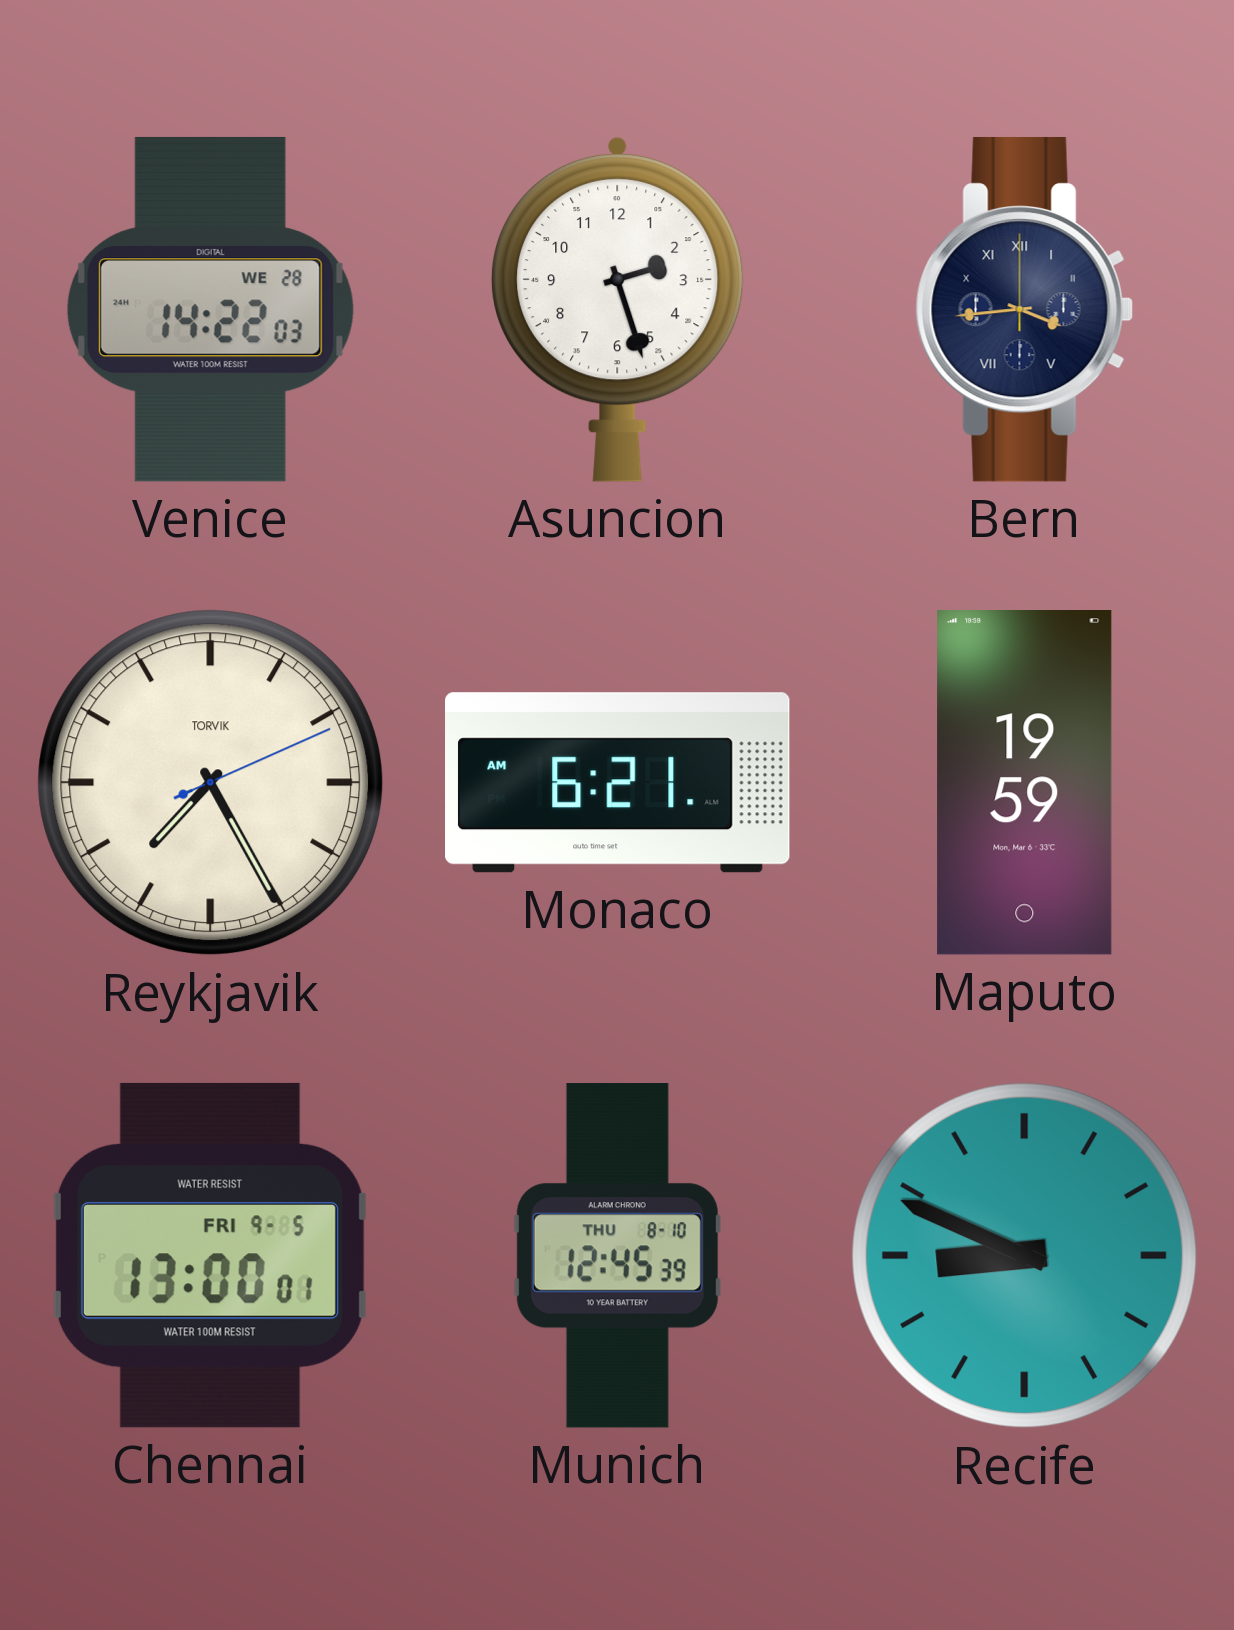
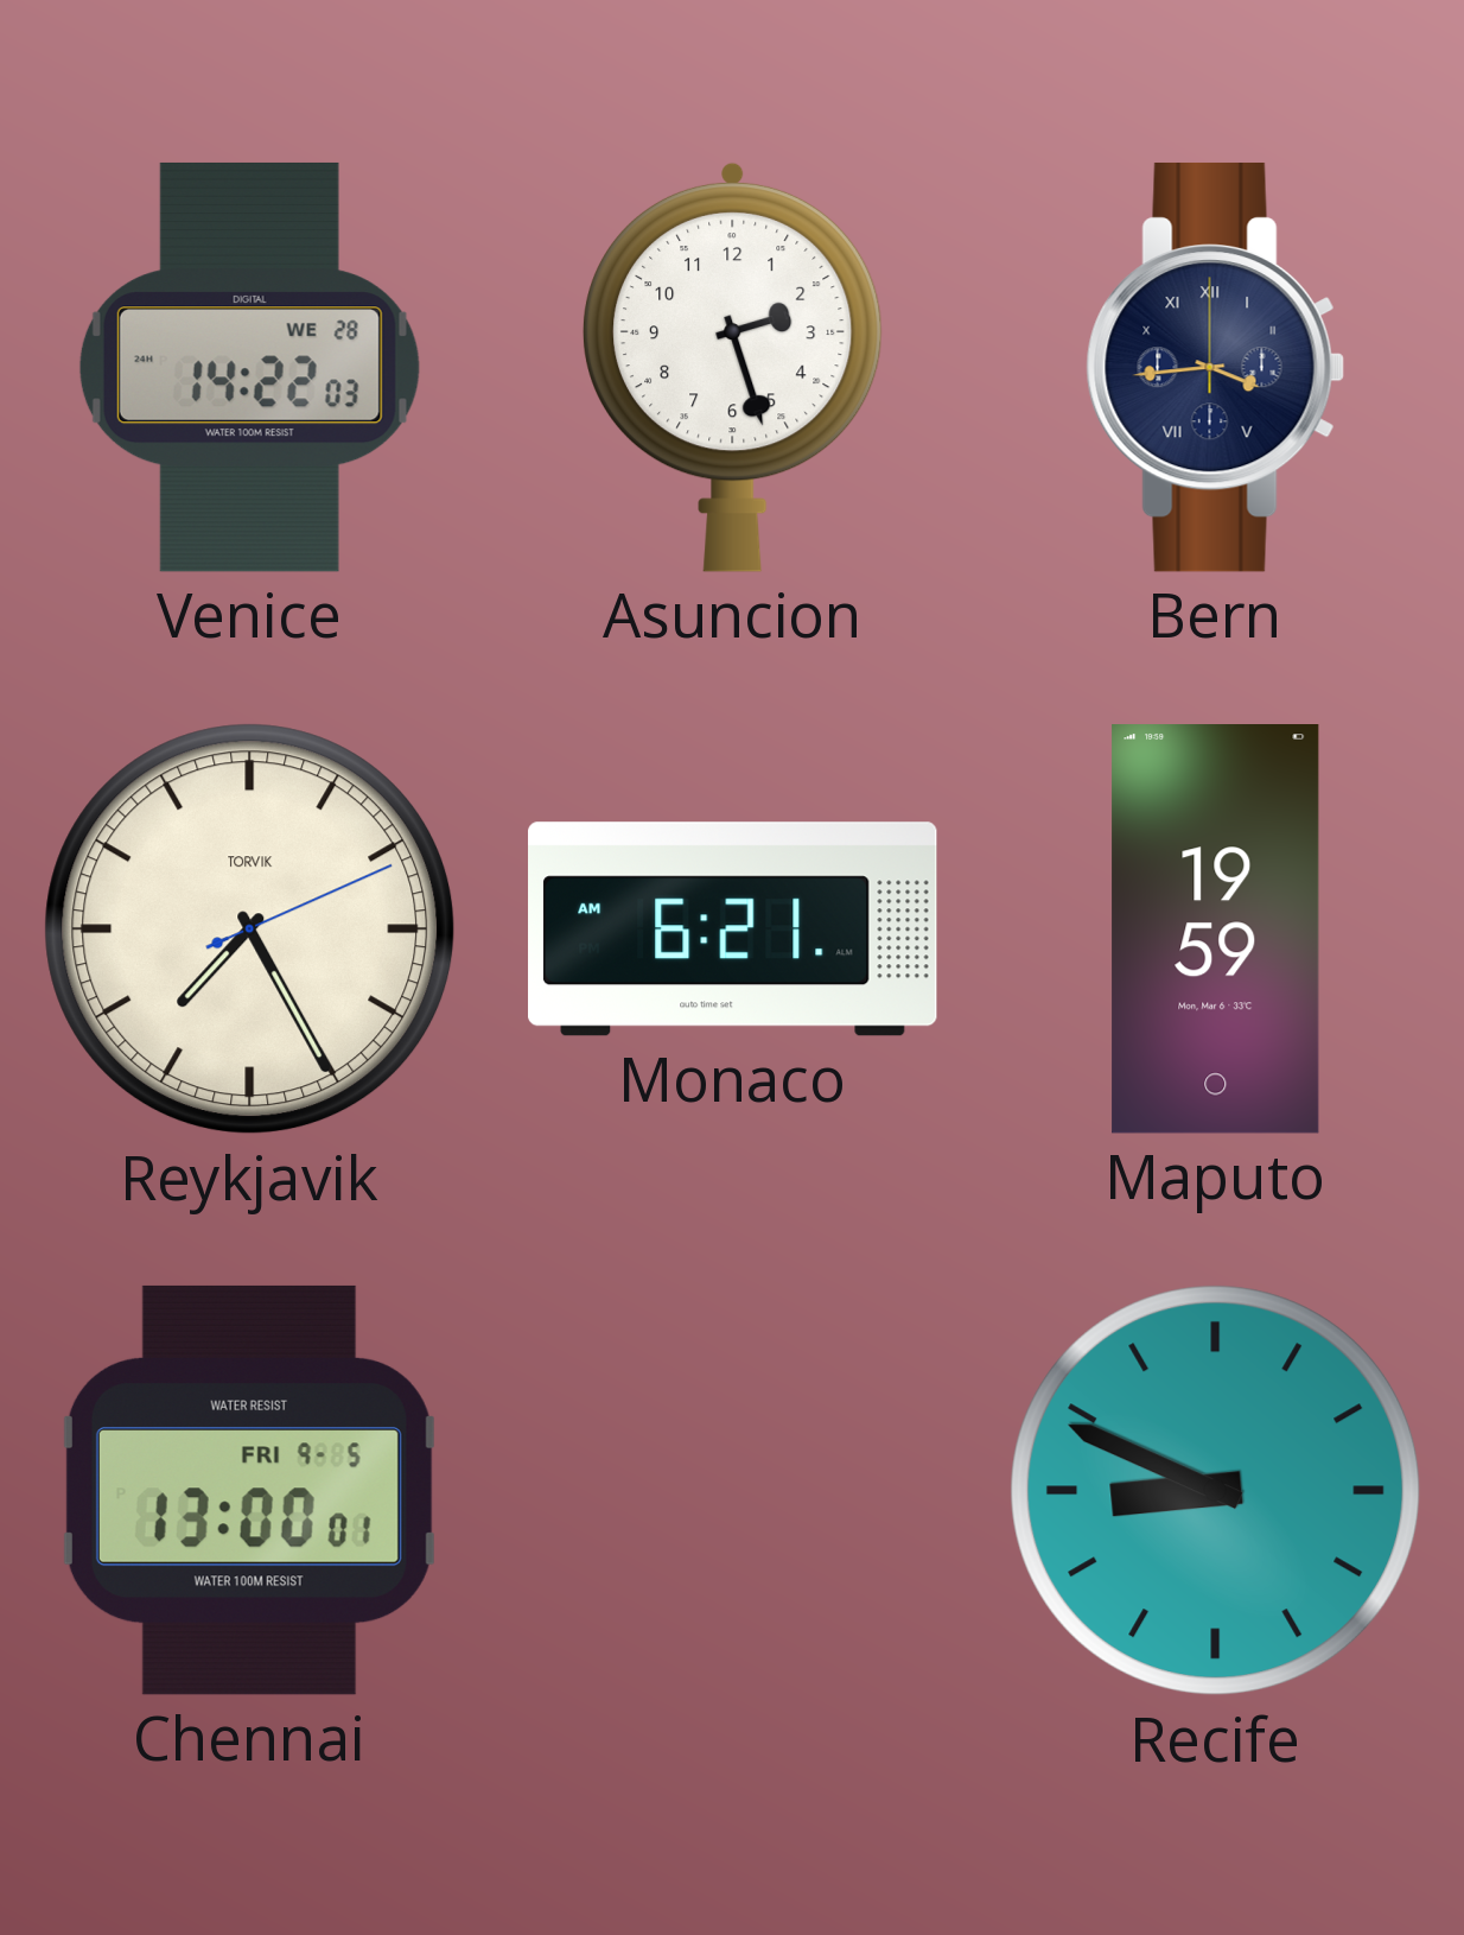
Munich: 12:45 -> none
